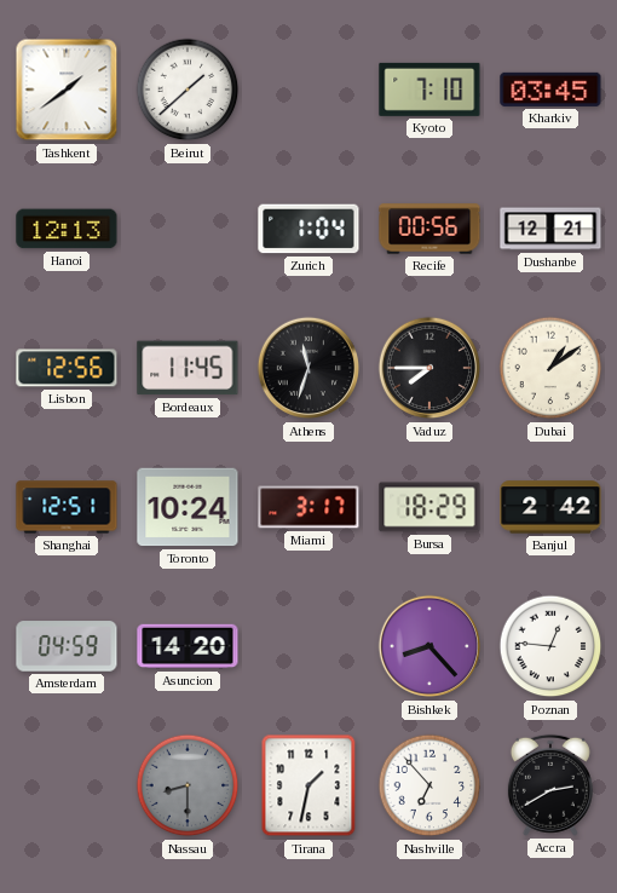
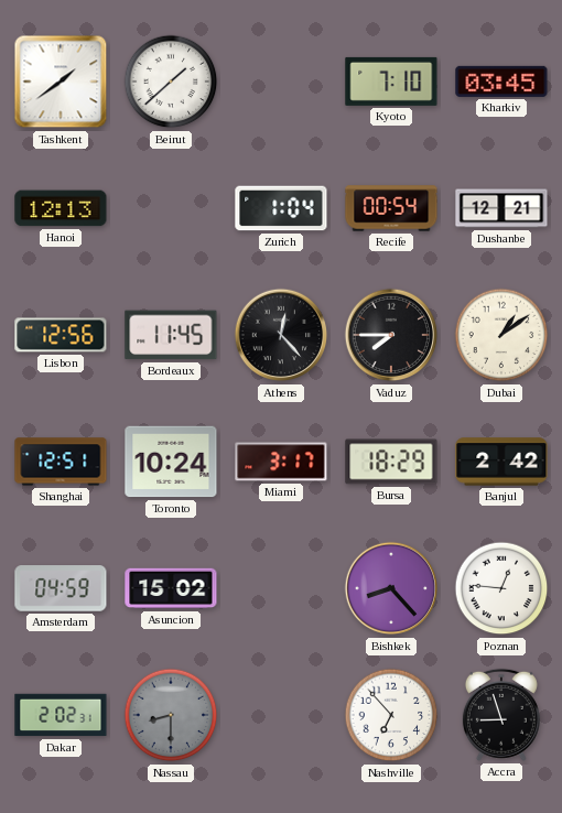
Recife: 00:56 -> 00:54
Athens: 11:33 -> 12:23
Asuncion: 14:20 -> 15:02
Dakar: none -> 2:02
Tirana: 1:32 -> none
Accra: 2:40 -> 8:57
